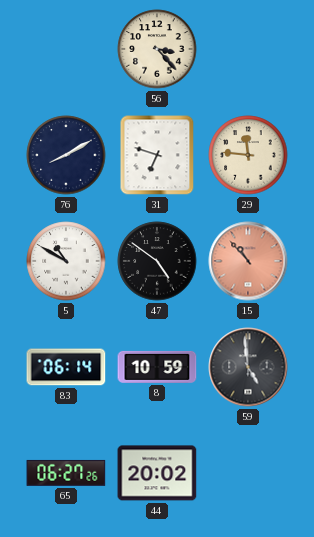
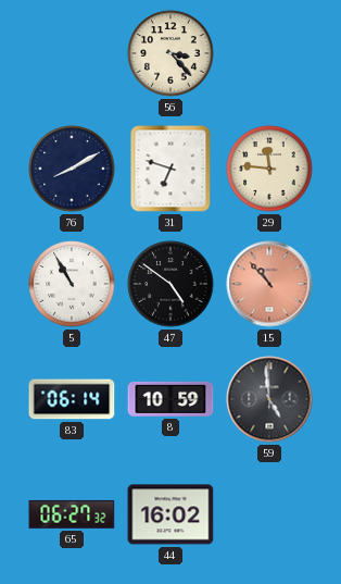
5: 10:50 -> 10:55
65: 06:27:26 -> 06:27:32
44: 20:02 -> 16:02
